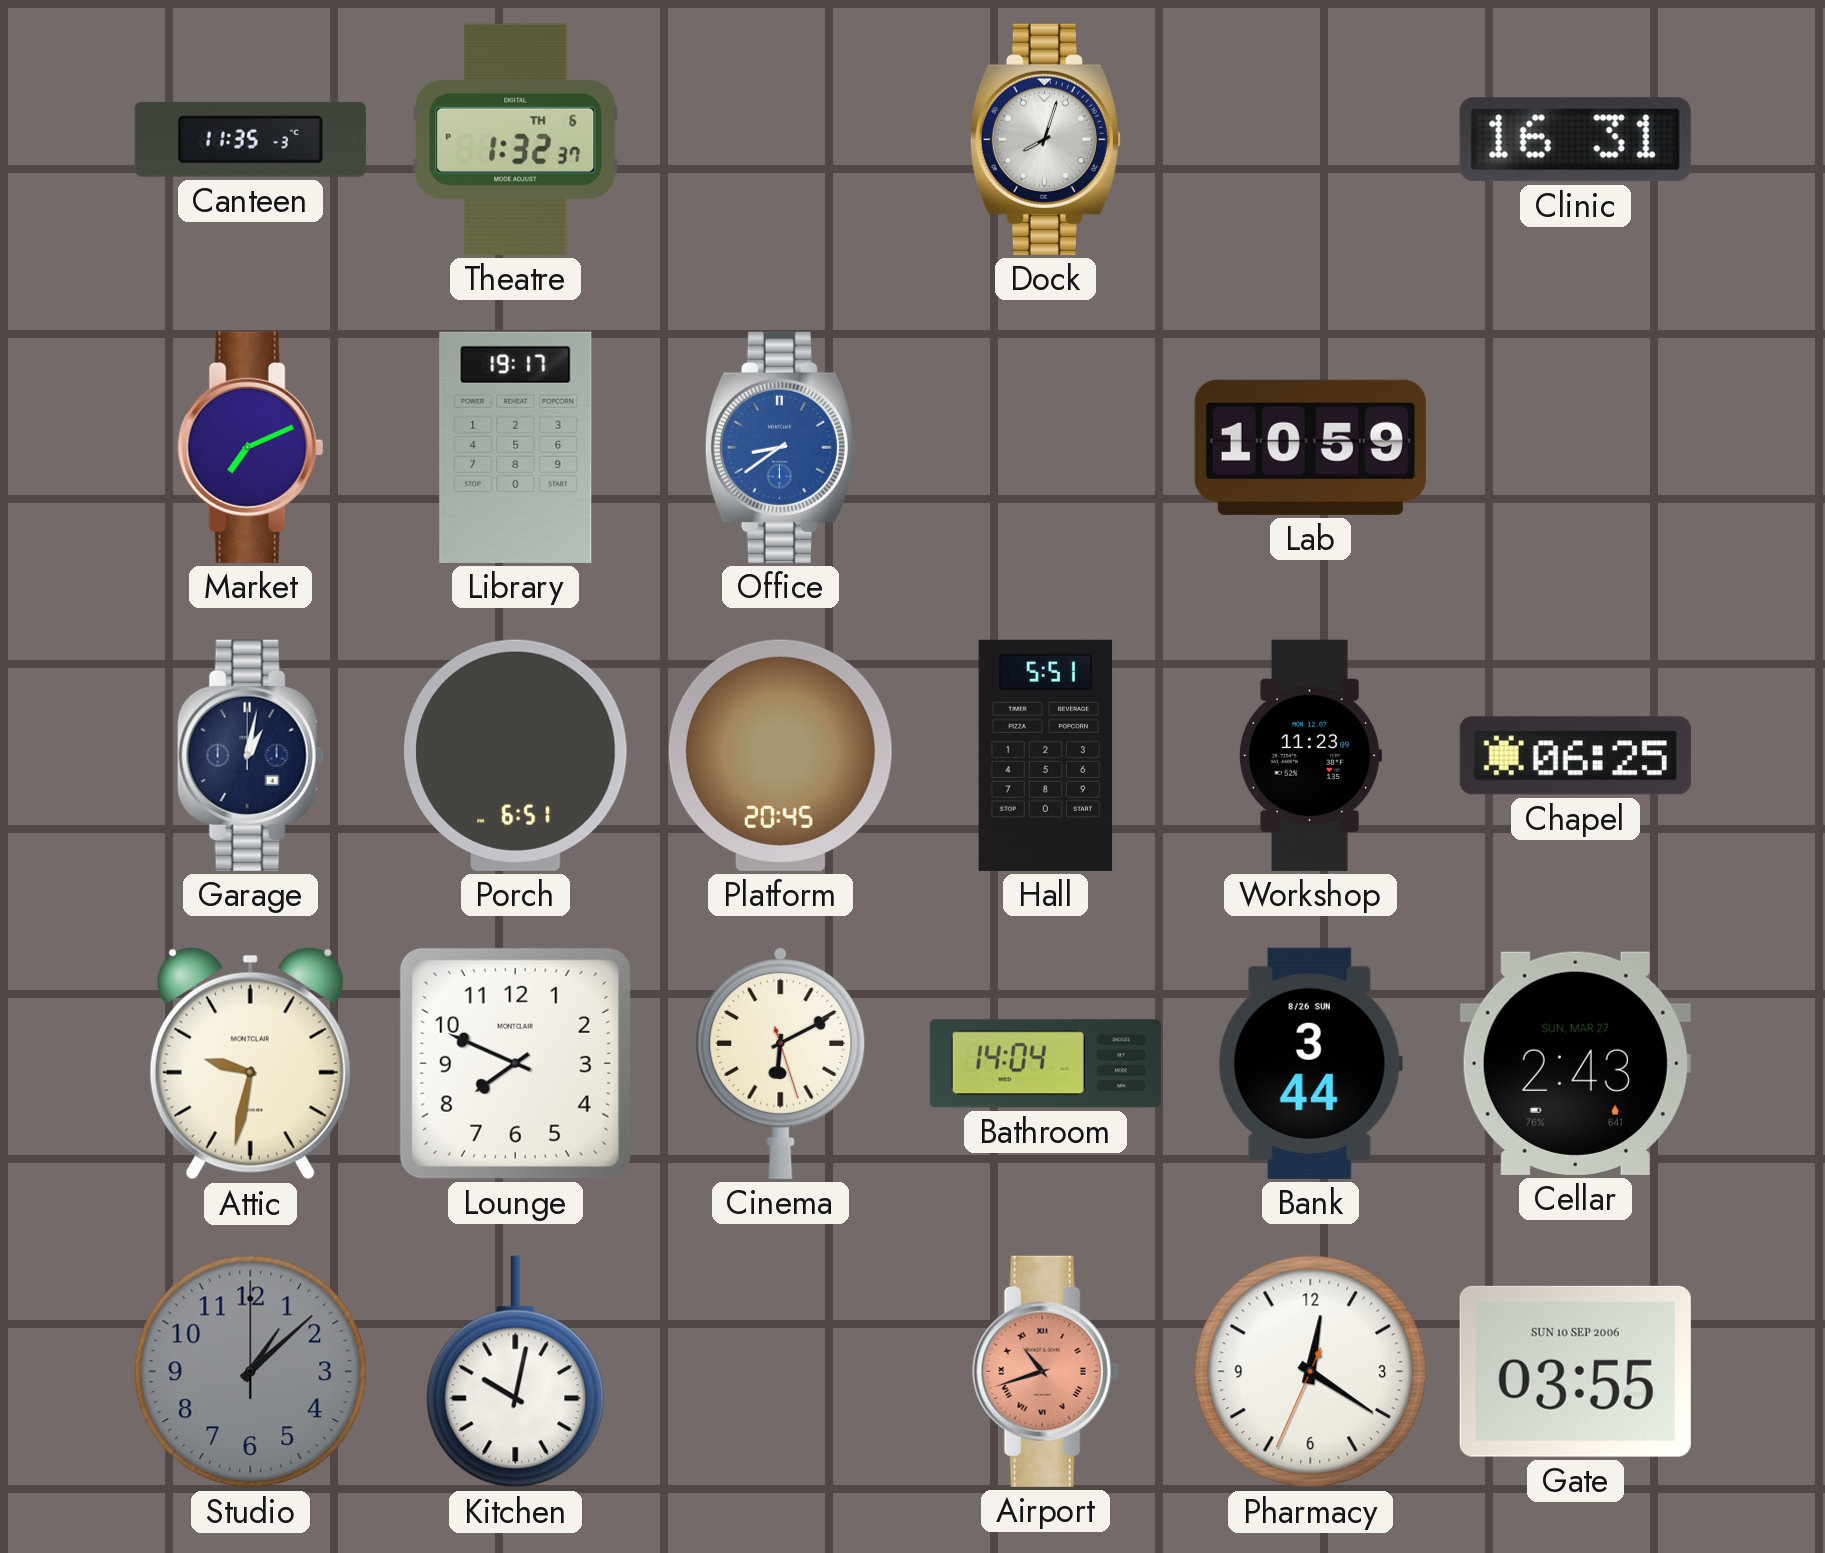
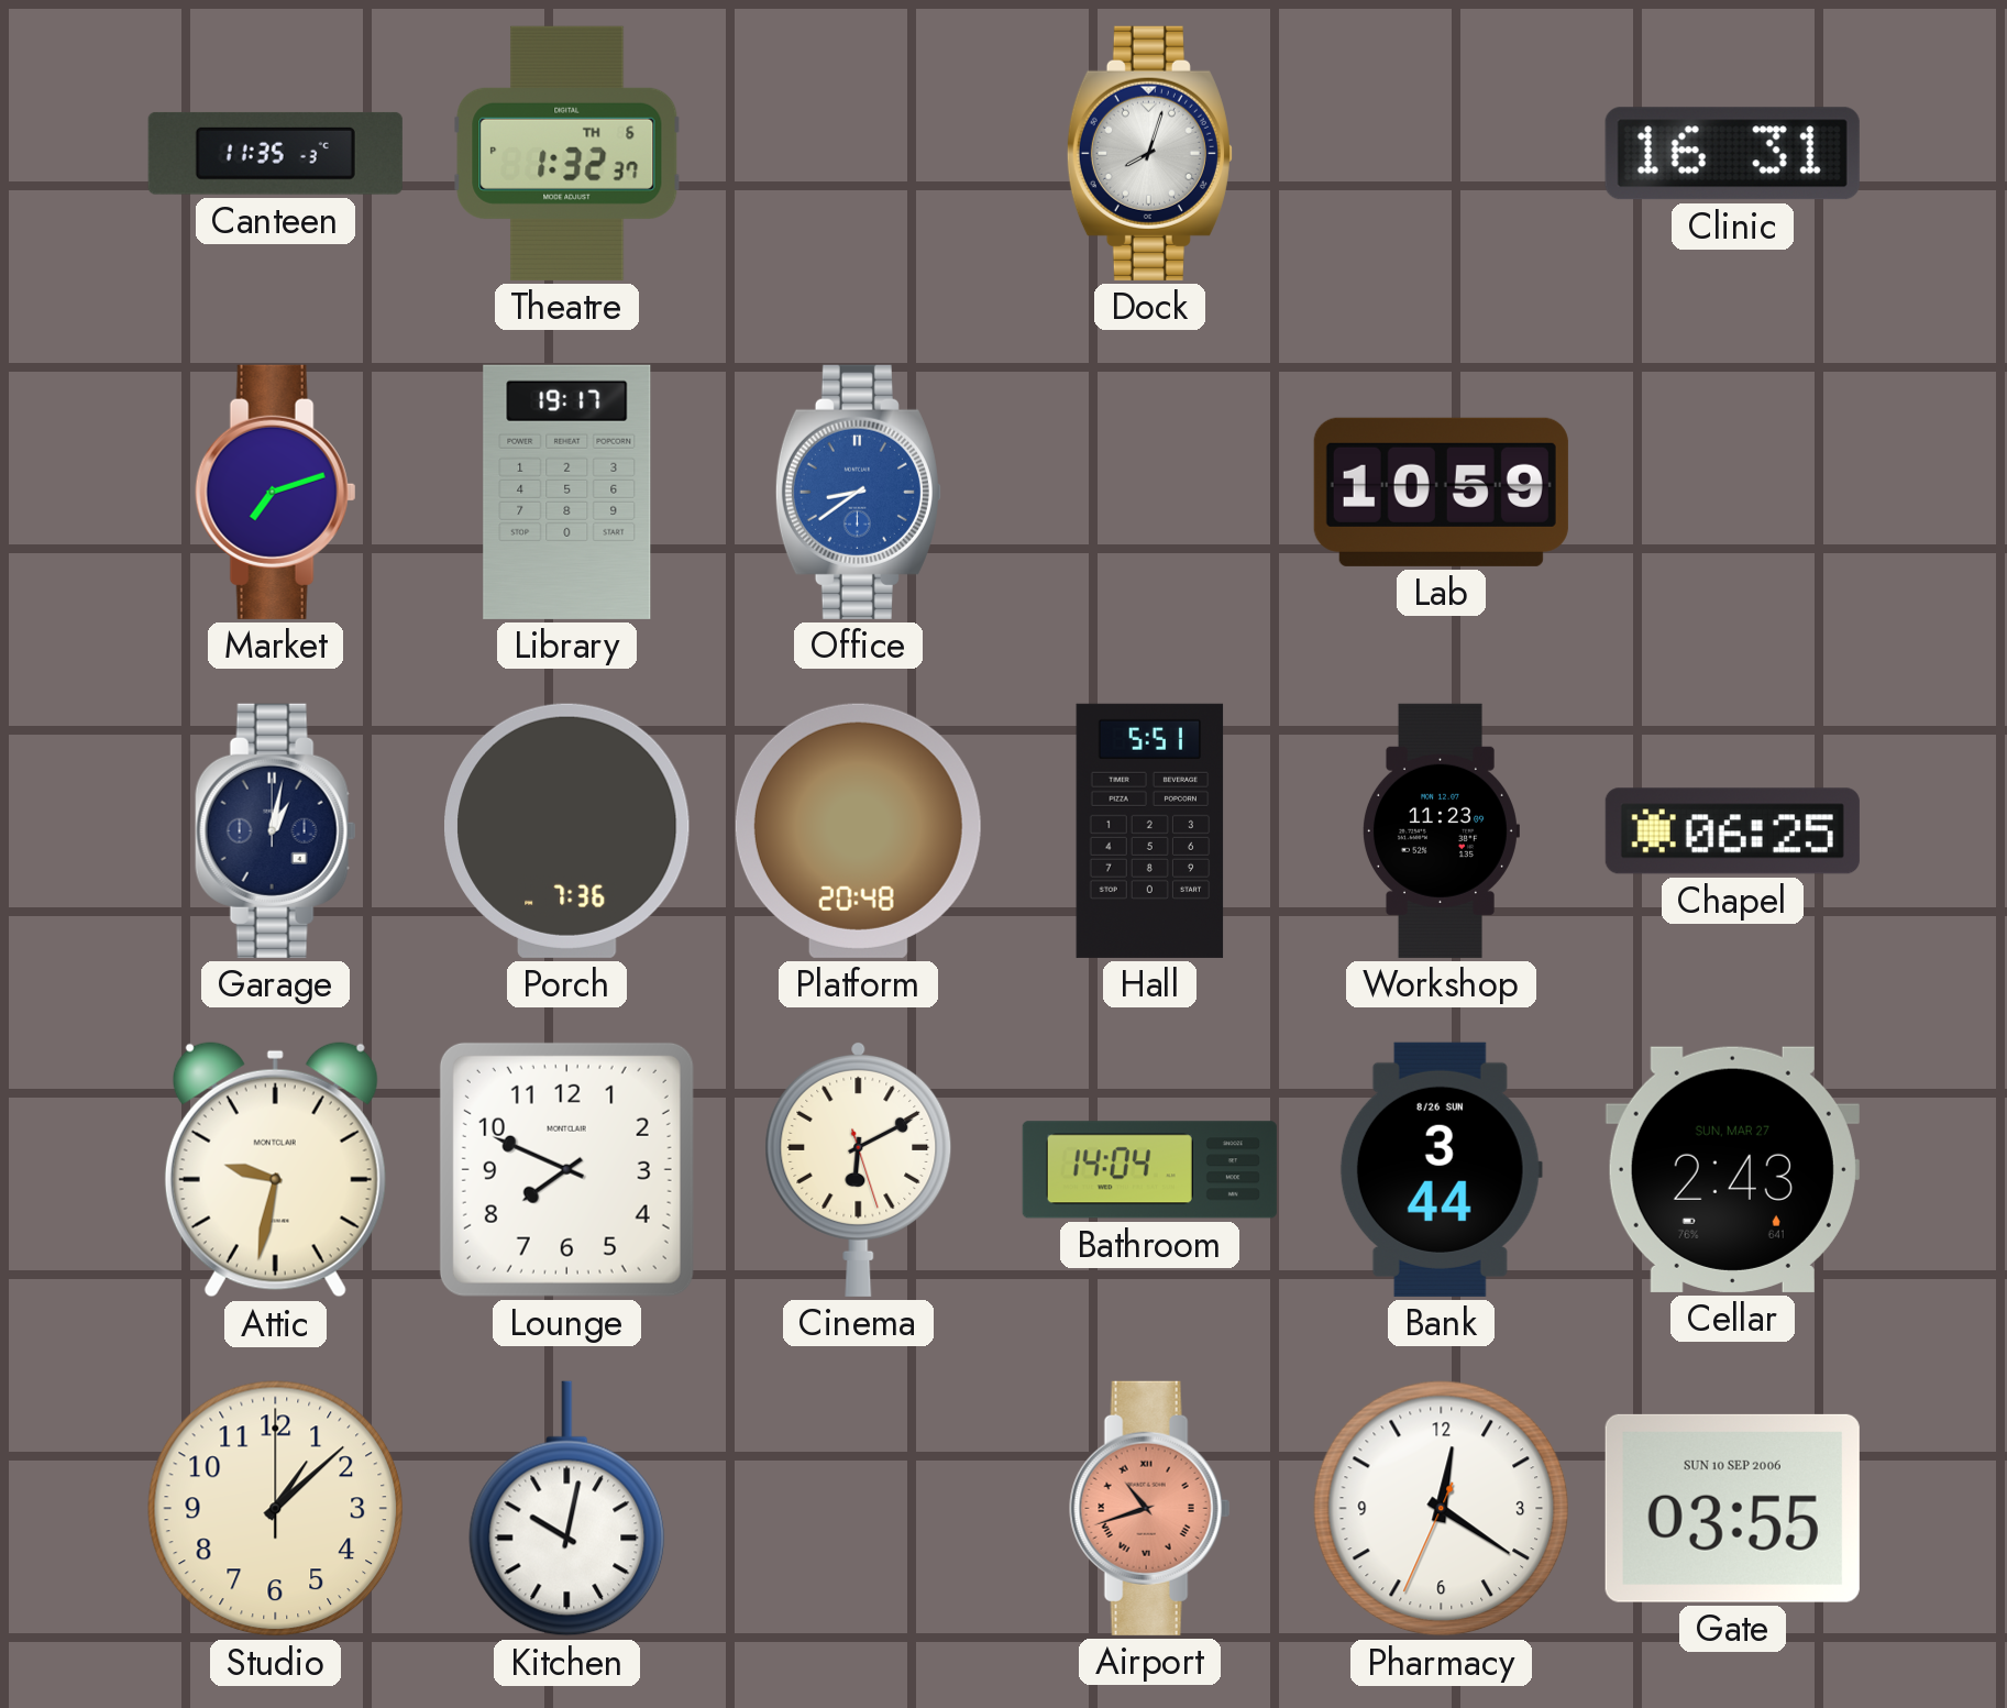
Market: 7:11 -> 7:12
Porch: 6:51 -> 7:36
Platform: 20:45 -> 20:48
Studio dial: grey -> cream
